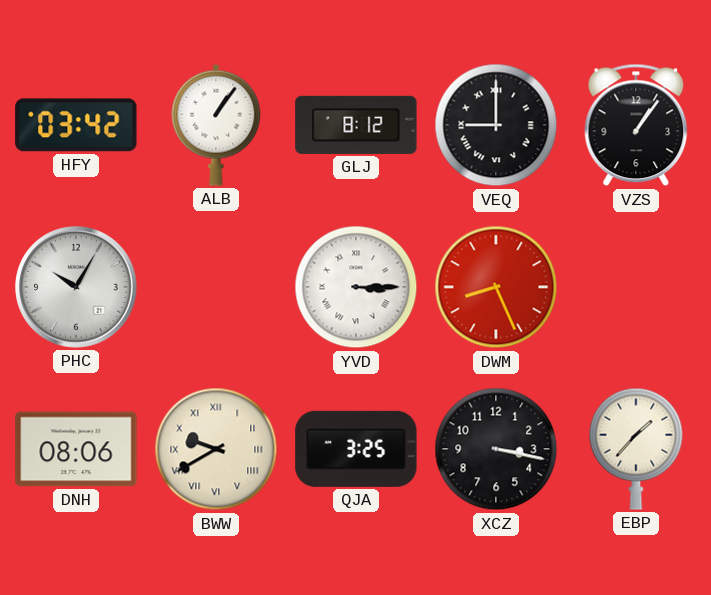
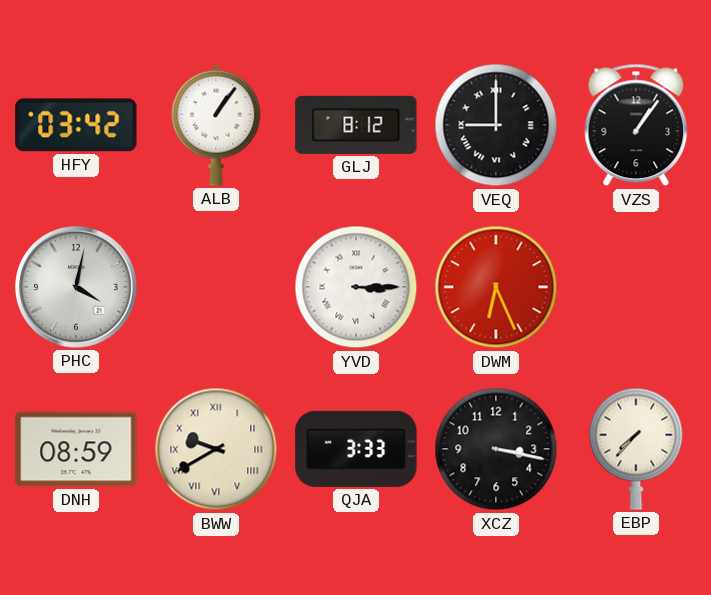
PHC: 10:05 -> 4:02
DWM: 8:26 -> 6:26
DNH: 08:06 -> 08:59
QJA: 3:25 -> 3:33
EBP: 1:37 -> 7:37
